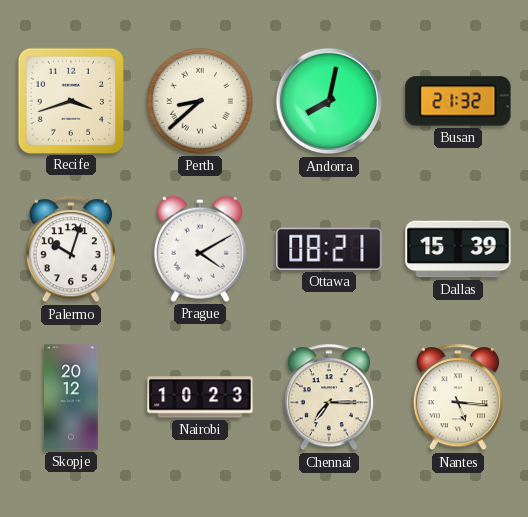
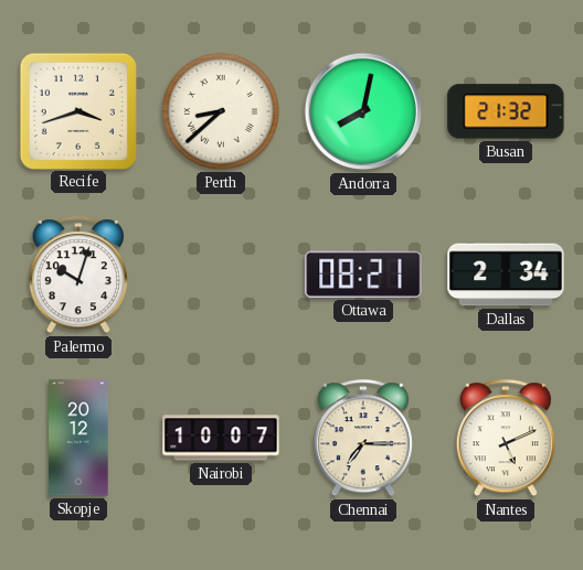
Prague: 4:10 -> none
Dallas: 15:39 -> 2:34
Nairobi: 10:23 -> 10:07
Nantes: 5:16 -> 5:11
